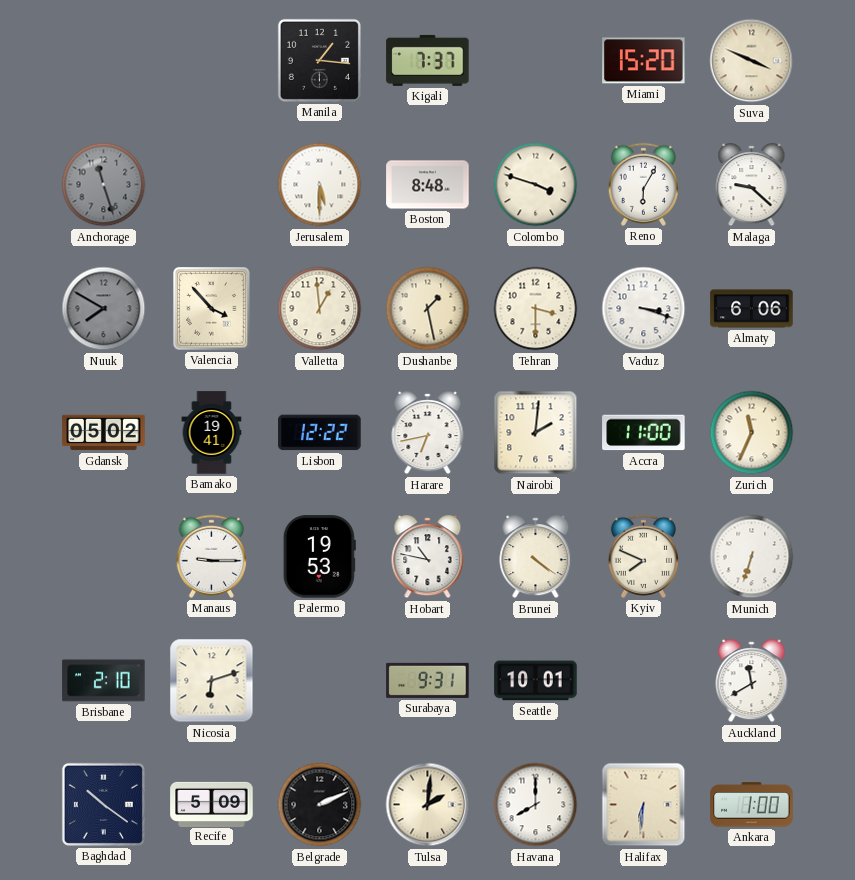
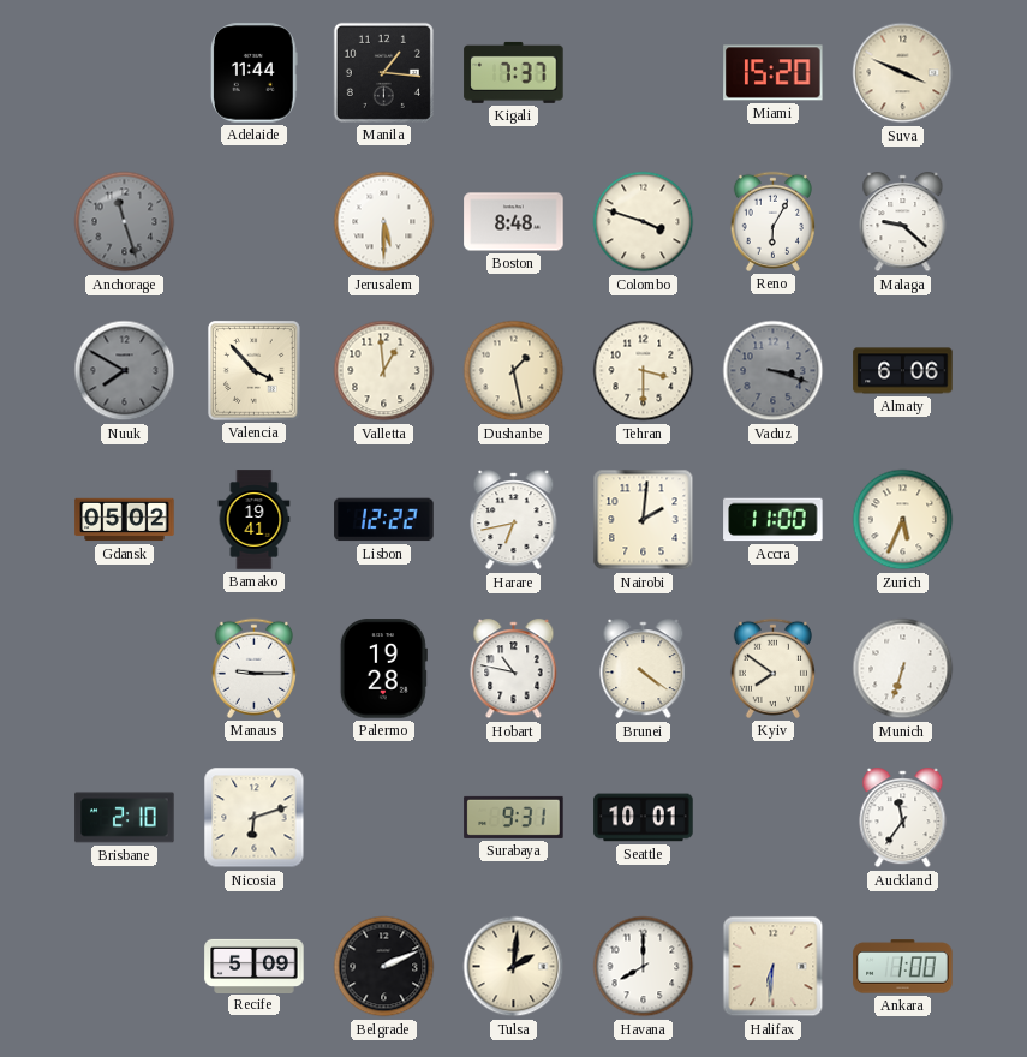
Adelaide: none -> 11:44
Vaduz dial: white -> grey
Zurich: 11:34 -> 5:34
Palermo: 19:53 -> 19:28
Kyiv: 7:49 -> 7:51
Auckland: 11:40 -> 11:36
Baghdad: 10:21 -> none
